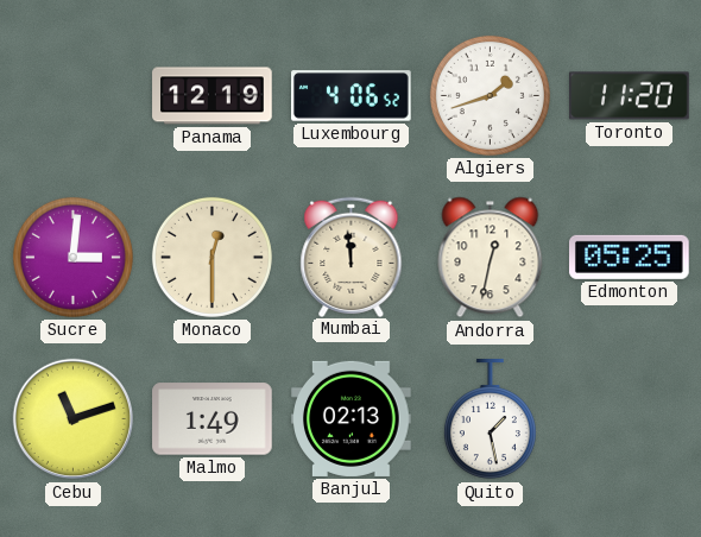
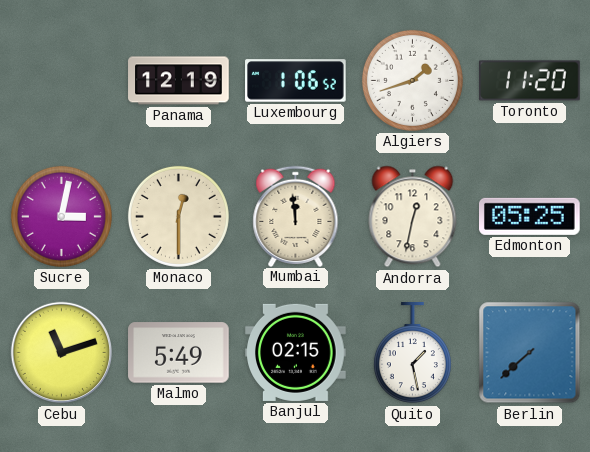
Luxembourg: 4:06 -> 1:06
Sucre: 3:01 -> 3:02
Malmo: 1:49 -> 5:49
Banjul: 02:13 -> 02:15
Berlin: none -> 7:38
